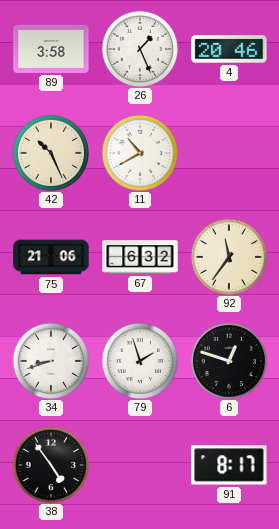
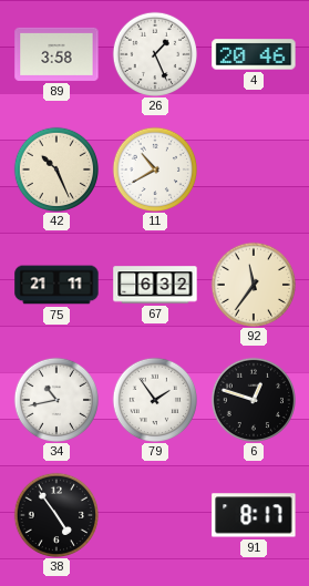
75: 21:06 -> 21:11
34: 8:42 -> 10:43
79: 1:57 -> 1:54
